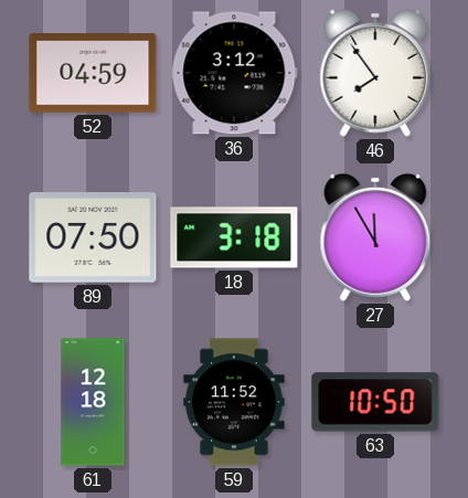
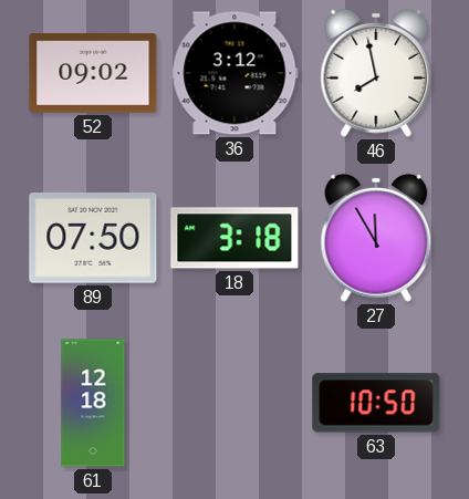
52: 04:59 -> 09:02
46: 7:54 -> 7:58
59: 11:52 -> none
